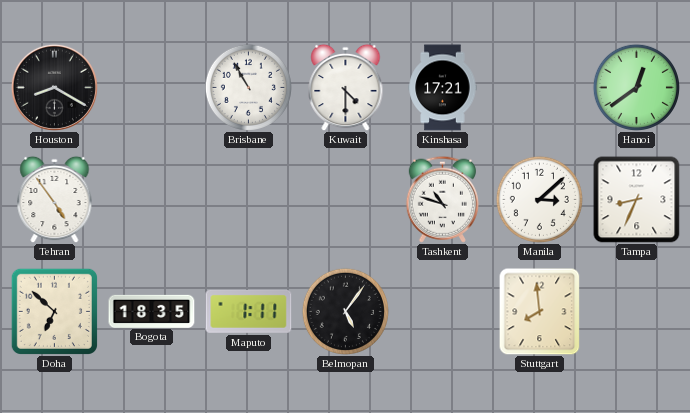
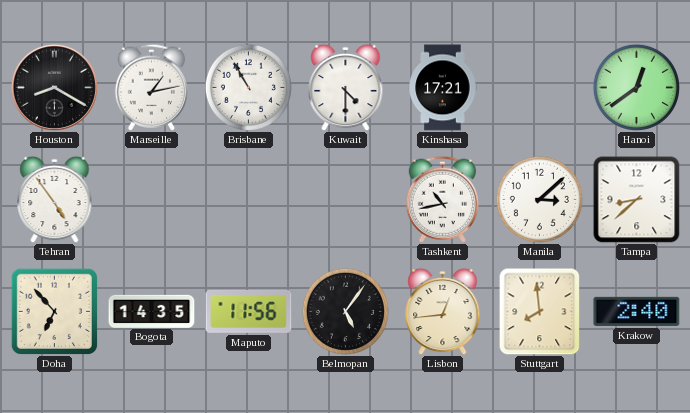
Marseille: none -> 1:13
Tashkent: 10:48 -> 10:43
Tampa: 8:34 -> 8:38
Doha: 6:52 -> 6:53
Bogota: 18:35 -> 14:35
Maputo: 1:11 -> 11:56
Lisbon: none -> 12:44
Krakow: none -> 2:40
